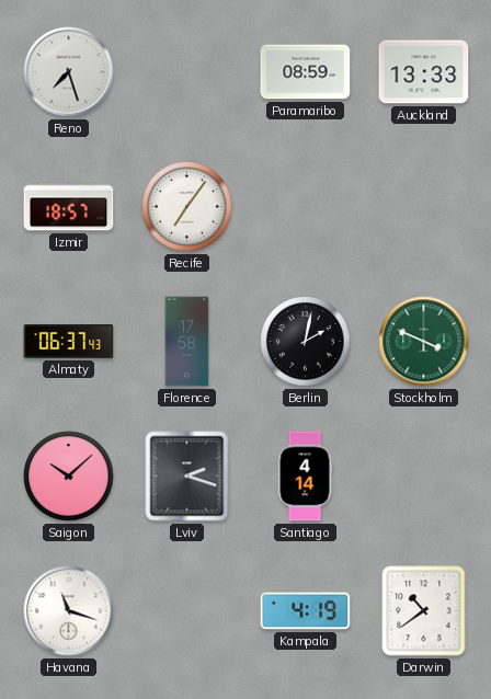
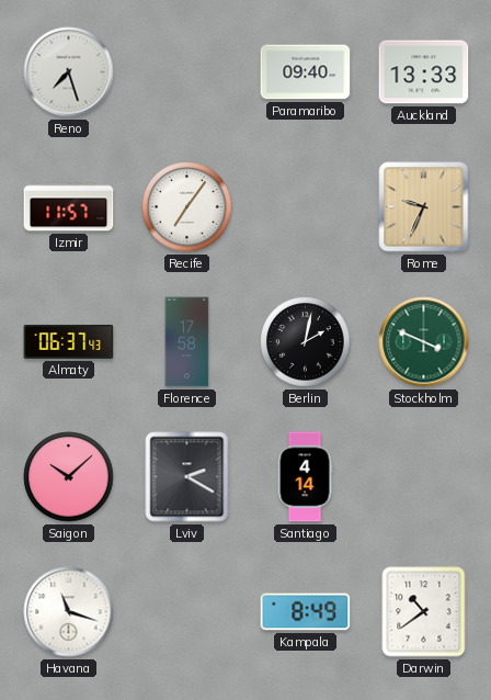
Paramaribo: 08:59 -> 09:40
Izmir: 18:57 -> 11:57
Rome: none -> 9:34
Lviv: 2:18 -> 2:20
Kampala: 4:19 -> 8:49
